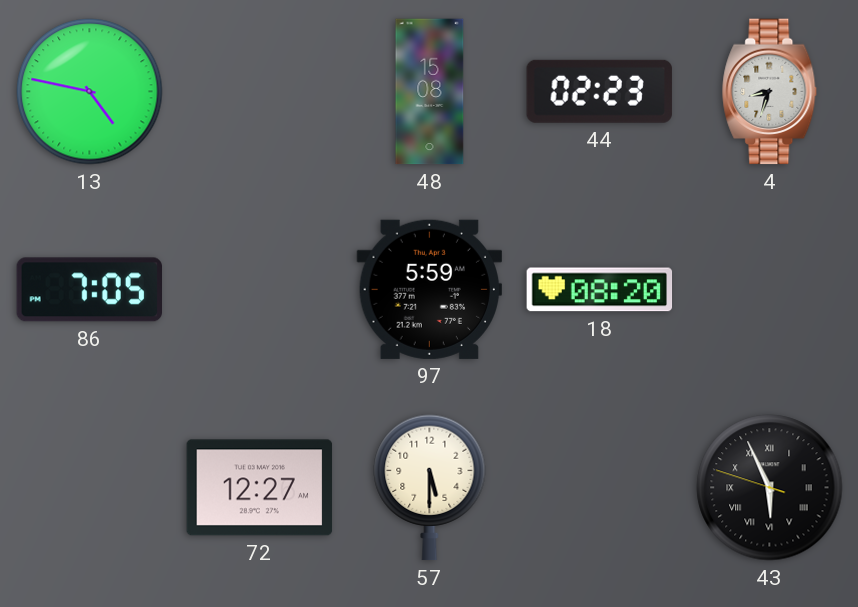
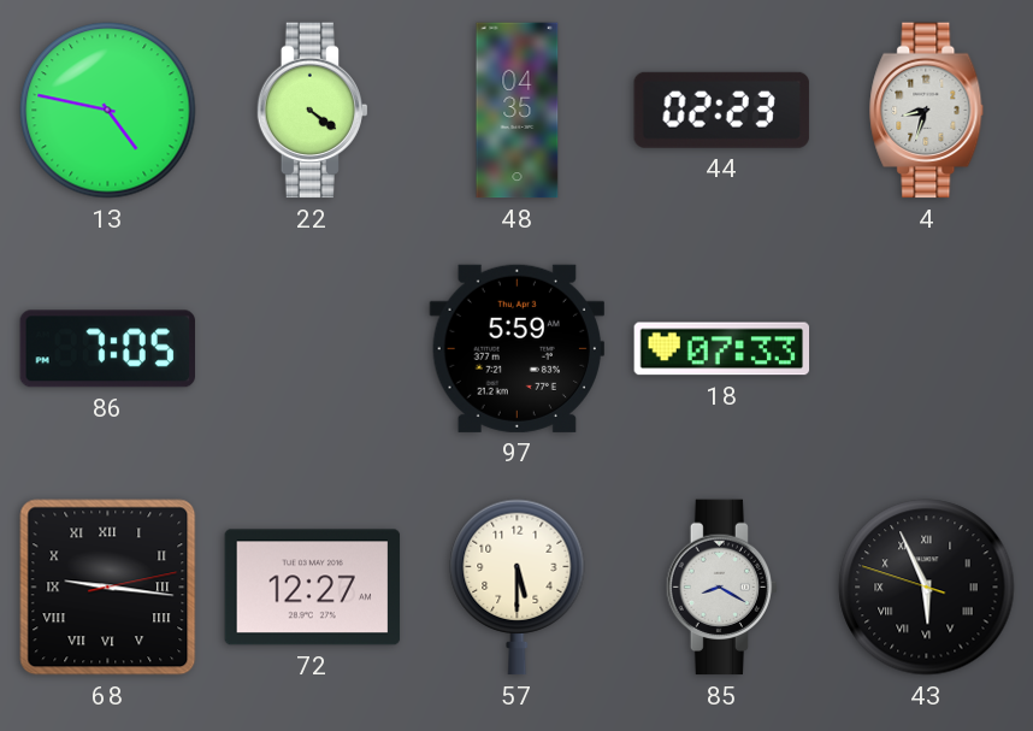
22: none -> 4:21
48: 15:08 -> 04:35
18: 08:20 -> 07:33
68: none -> 9:16
85: none -> 8:20
